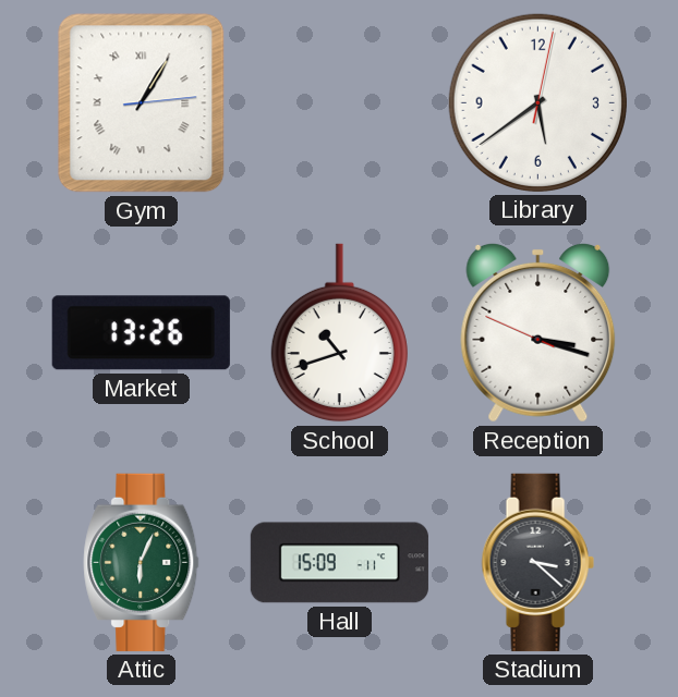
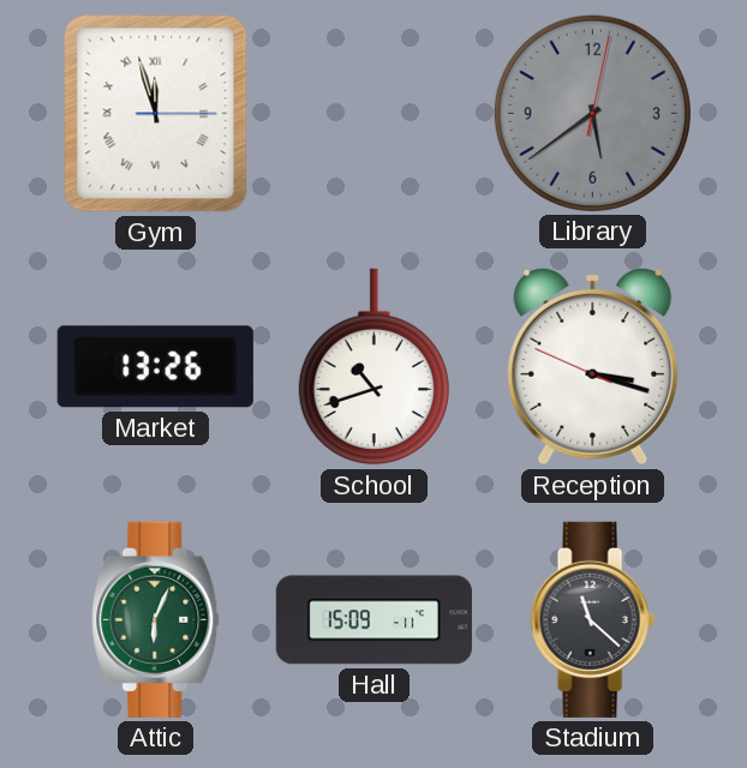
Gym: 1:05 -> 11:57
Library dial: white -> grey
Stadium: 3:22 -> 11:22
